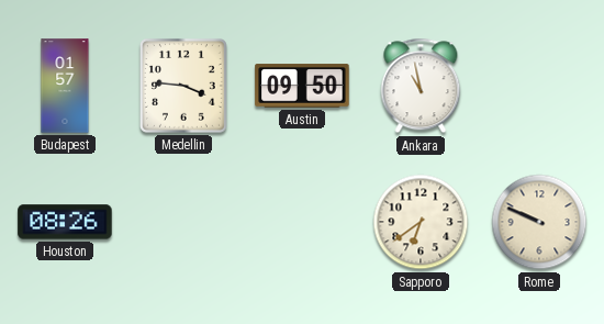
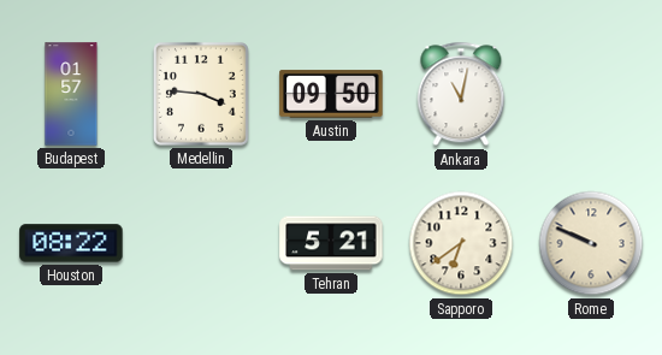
Ankara: 10:58 -> 11:02
Houston: 08:26 -> 08:22
Tehran: none -> 5:21
